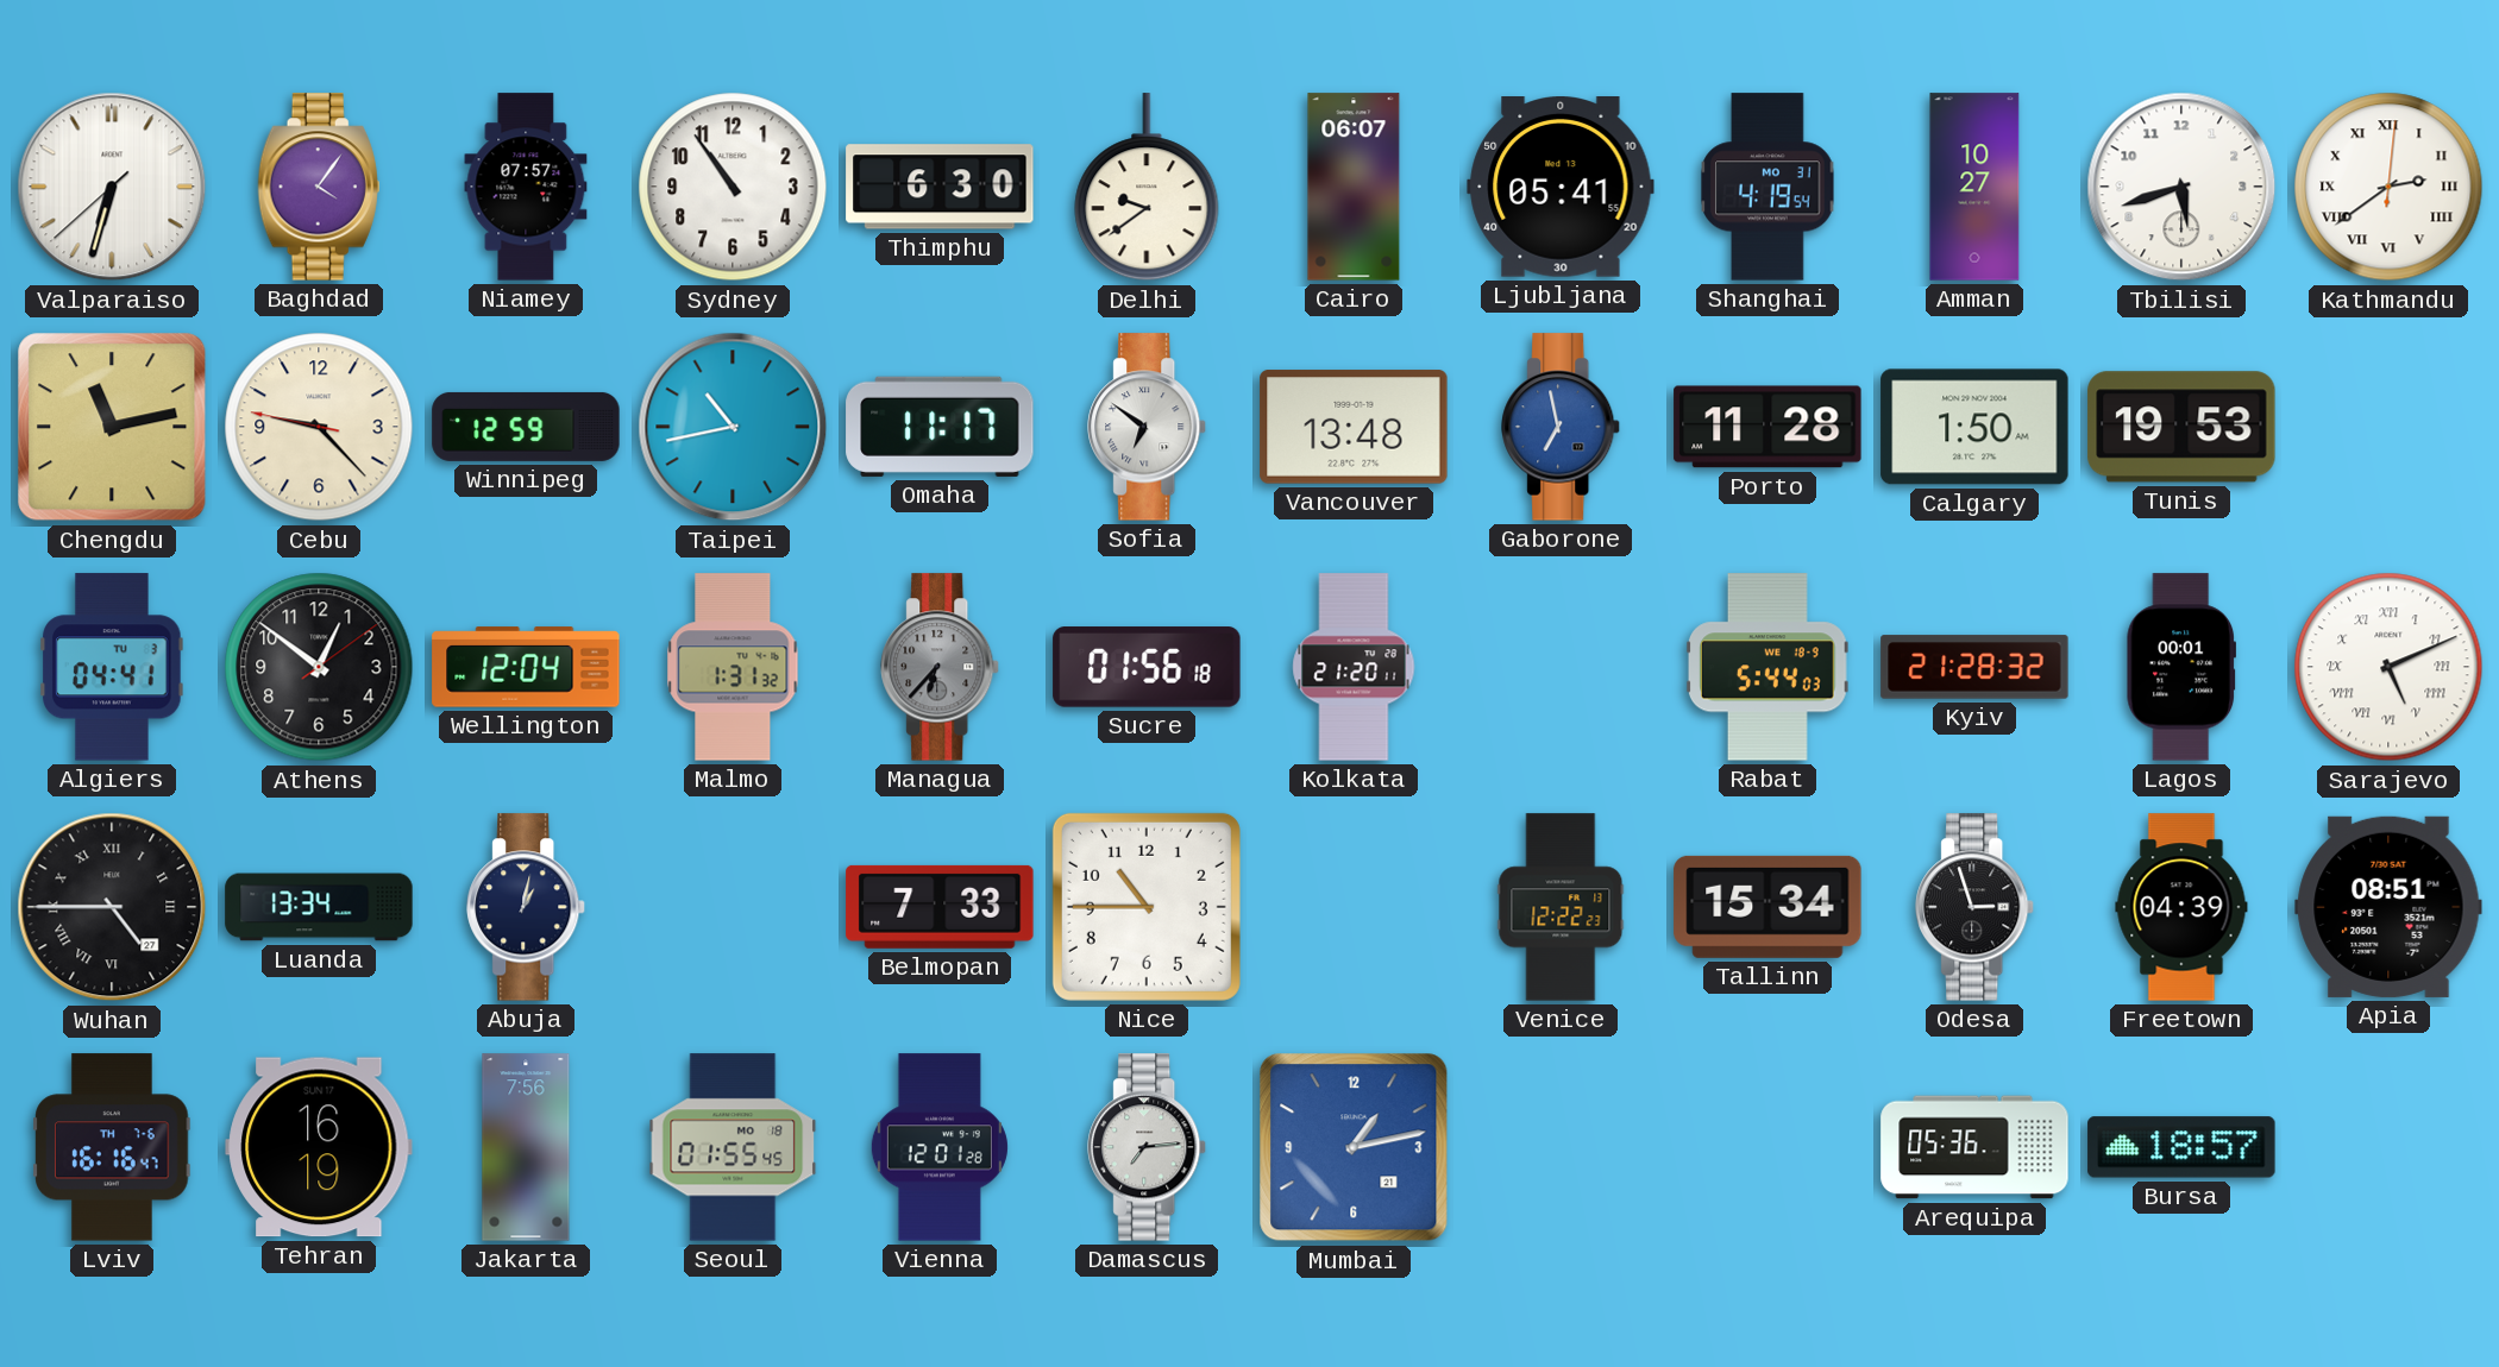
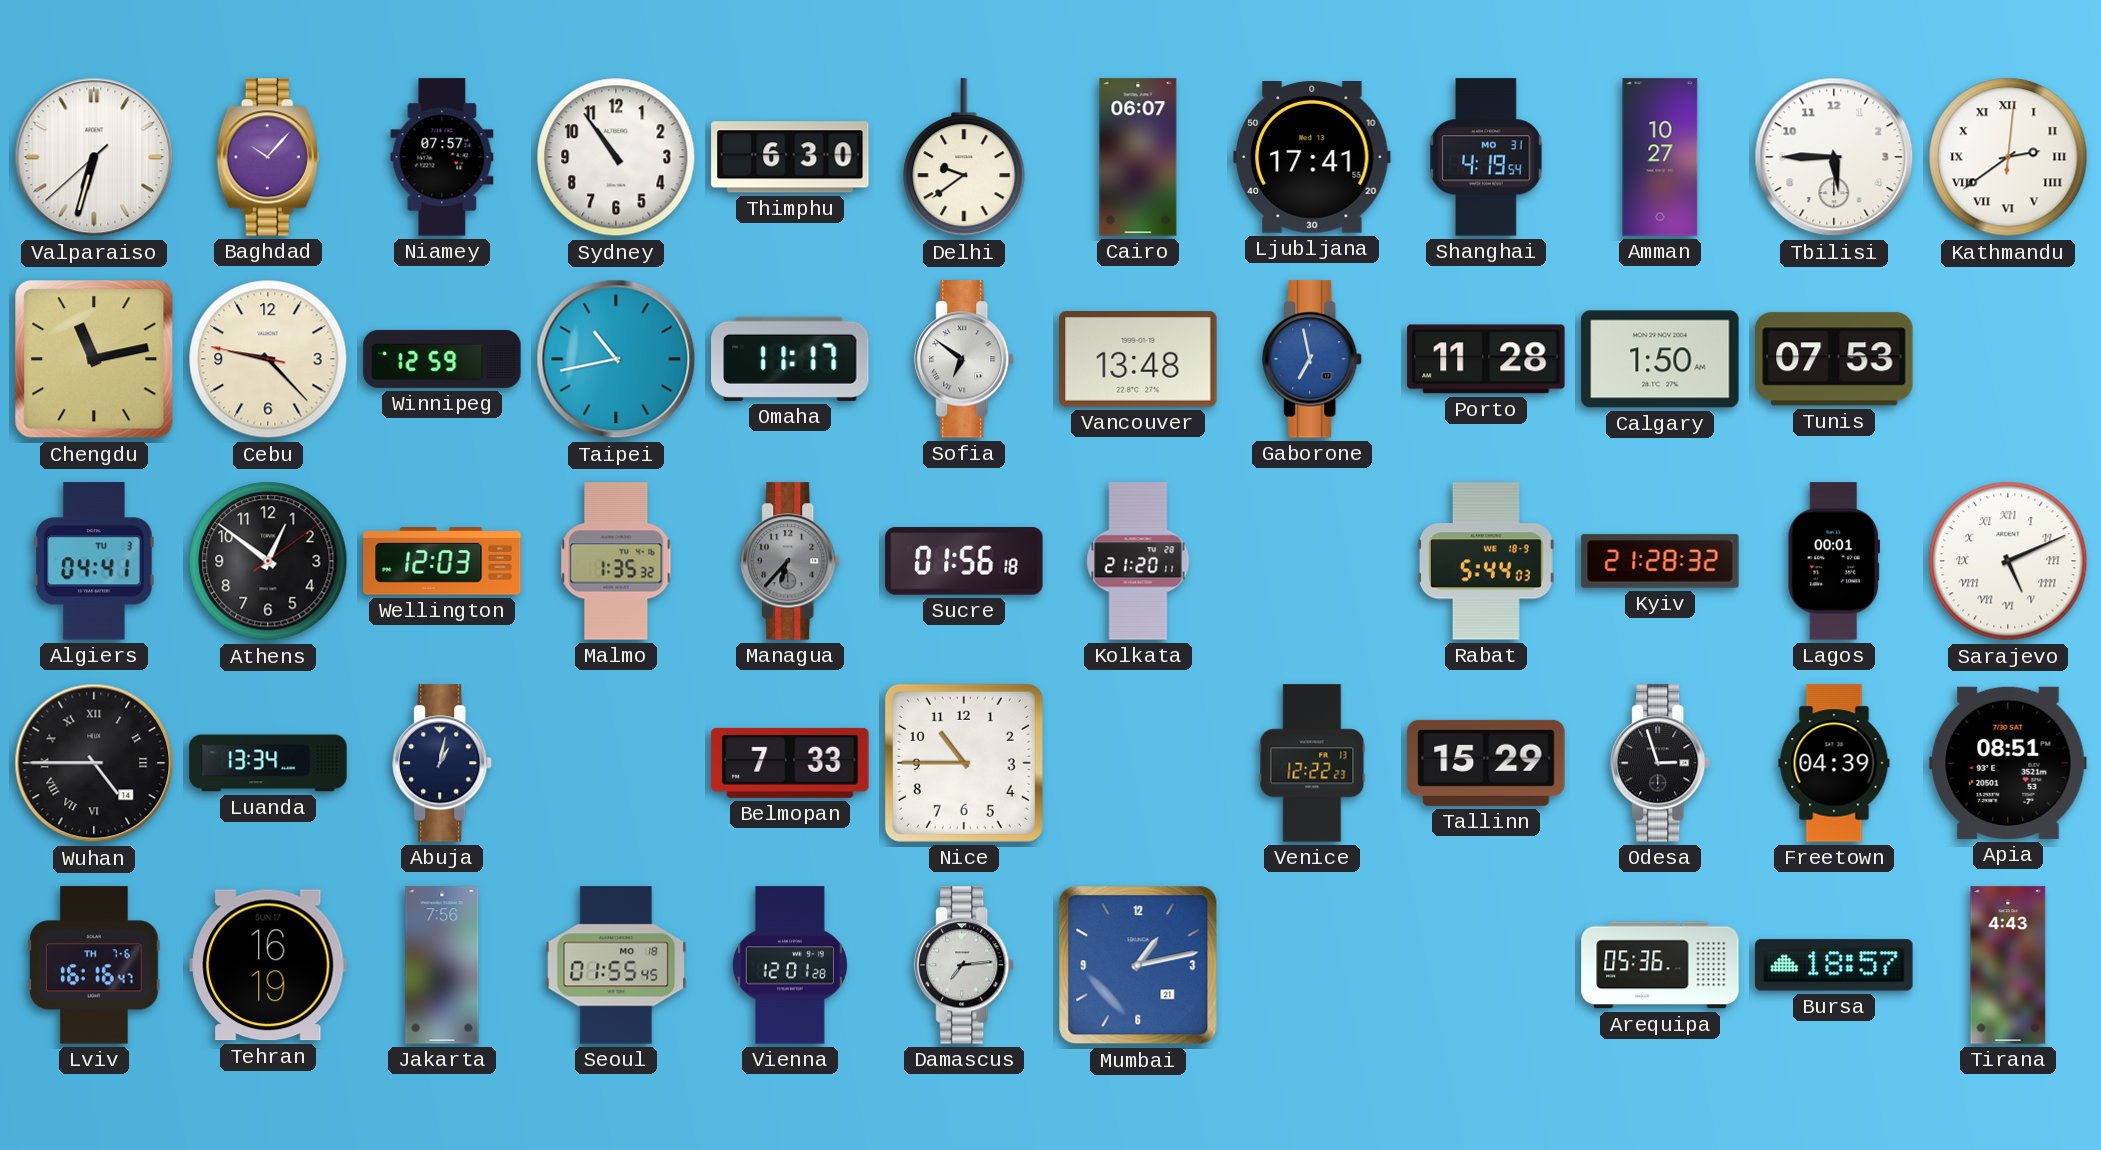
Baghdad: 4:06 -> 10:07
Ljubljana: 05:41 -> 17:41
Tbilisi: 5:42 -> 5:45
Tunis: 19:53 -> 07:53
Wellington: 12:04 -> 12:03
Malmo: 1:31 -> 1:35
Wuhan date: 27 -> 14
Tallinn: 15:34 -> 15:29
Tirana: none -> 4:43
